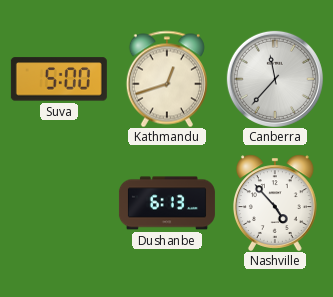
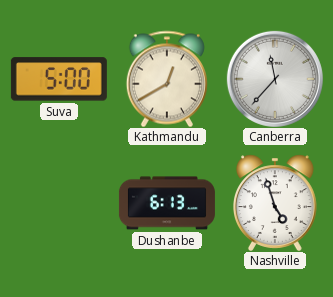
Kathmandu: 12:42 -> 12:40
Nashville: 4:53 -> 4:57
